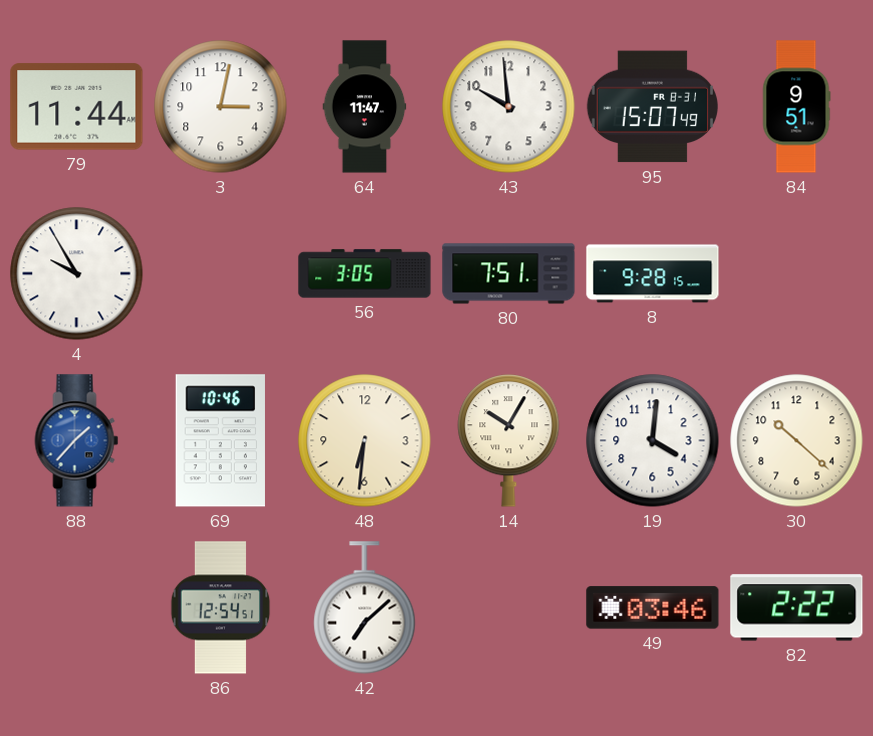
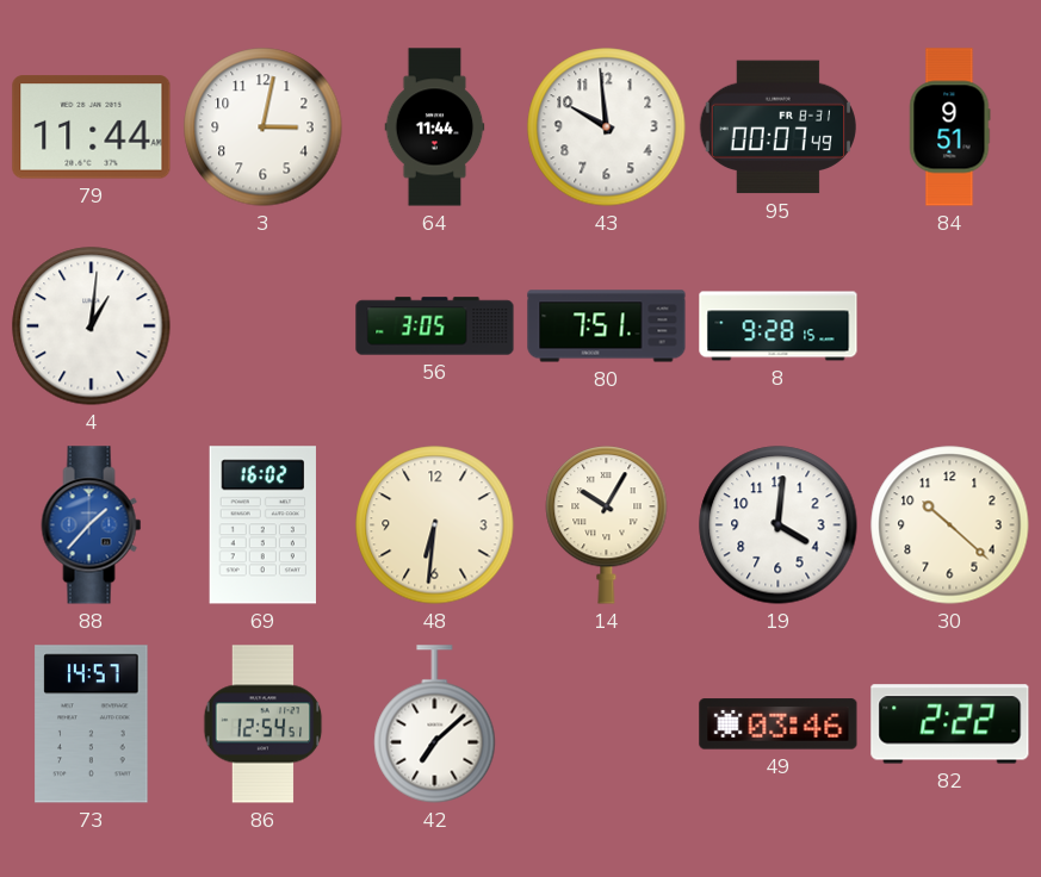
64: 11:47 -> 11:44
95: 15:07 -> 00:07
4: 9:55 -> 1:01
69: 10:46 -> 16:02
73: none -> 14:57
